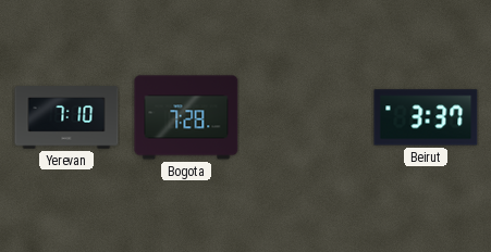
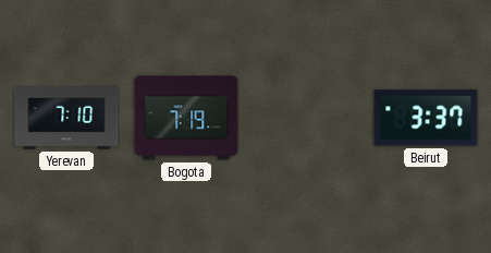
Bogota: 7:28 -> 7:19
